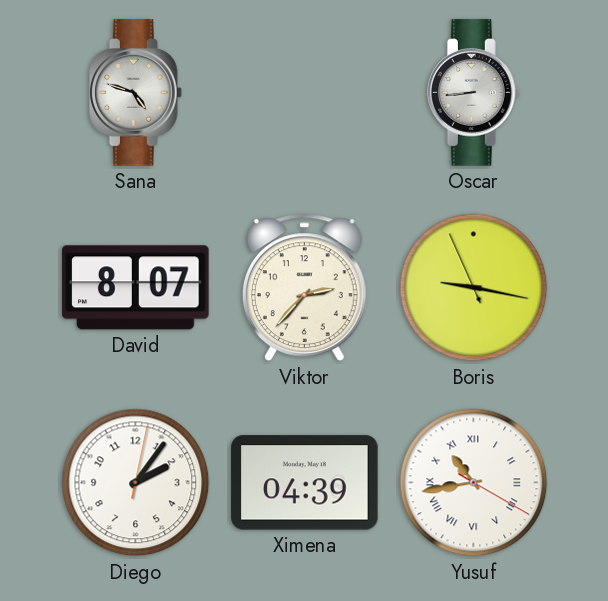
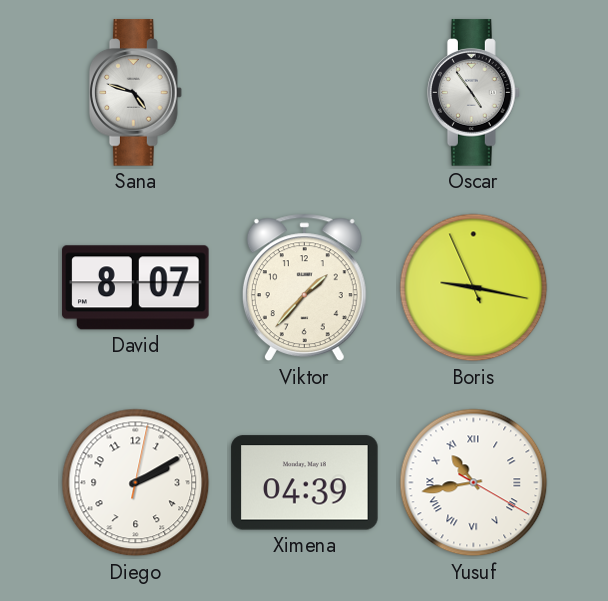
Oscar: 8:44 -> 4:54
Viktor: 2:37 -> 1:37
Diego: 2:06 -> 2:10
